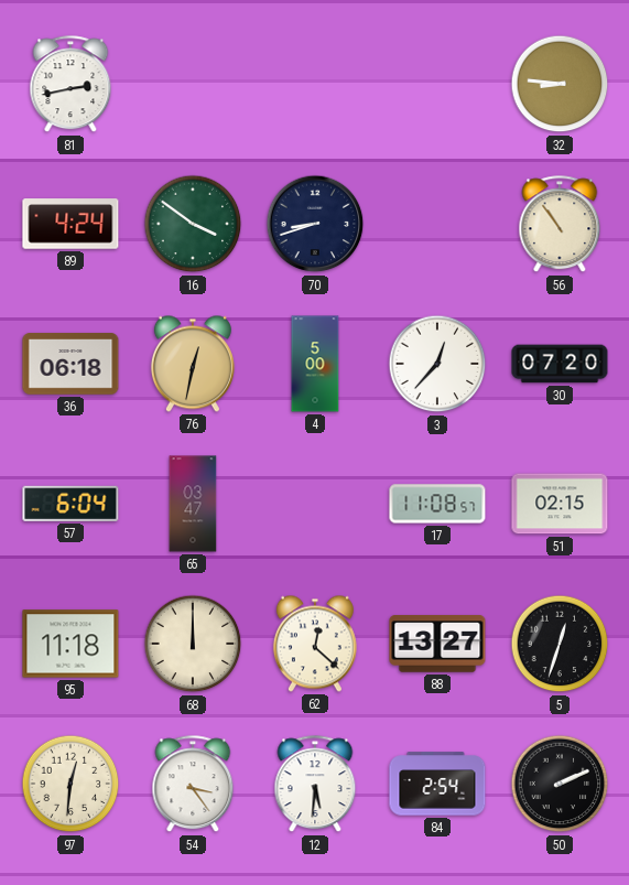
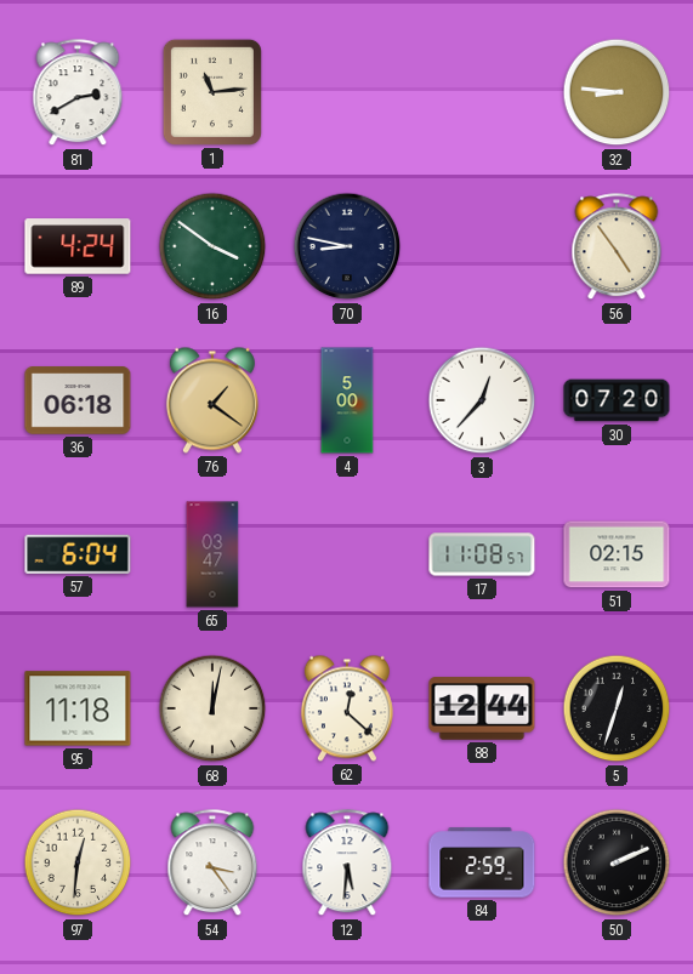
81: 2:43 -> 2:40
1: none -> 11:14
70: 8:42 -> 8:47
56: 10:54 -> 4:54
76: 12:32 -> 1:21
68: 12:00 -> 12:02
88: 13:27 -> 12:44
84: 2:54 -> 2:59
